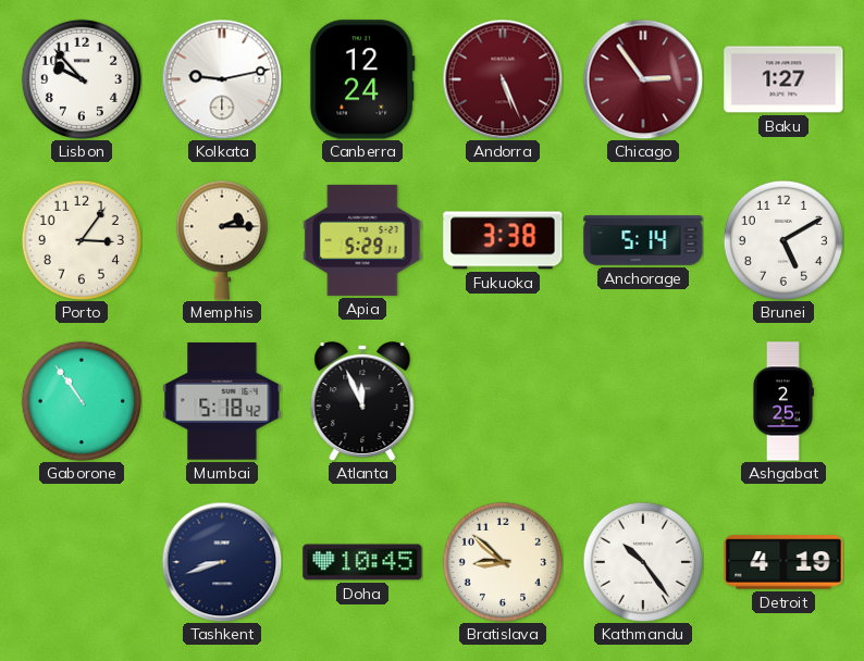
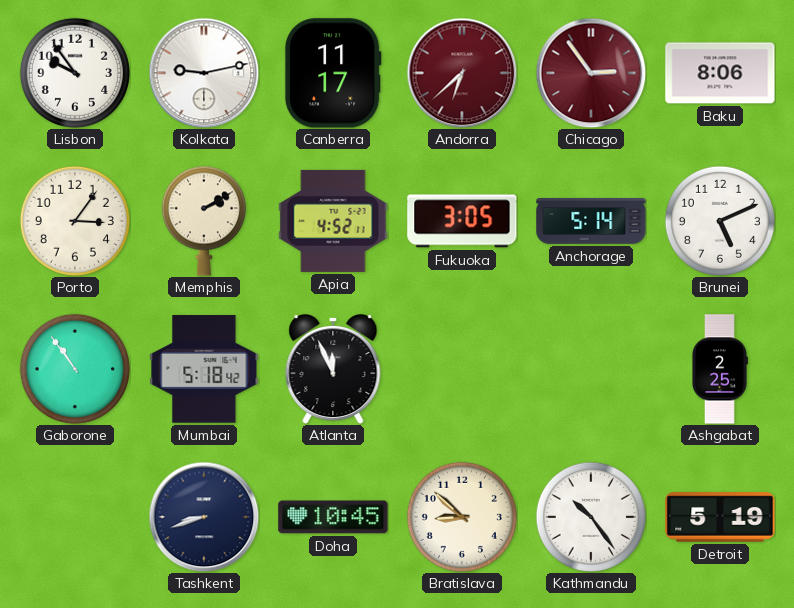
Lisbon: 9:53 -> 9:54
Canberra: 12:24 -> 11:17
Andorra: 5:26 -> 6:38
Baku: 1:27 -> 8:06
Memphis: 2:15 -> 2:10
Apia: 5:29 -> 4:52
Fukuoka: 3:38 -> 3:05
Brunei: 5:10 -> 5:11
Detroit: 4:19 -> 5:19
